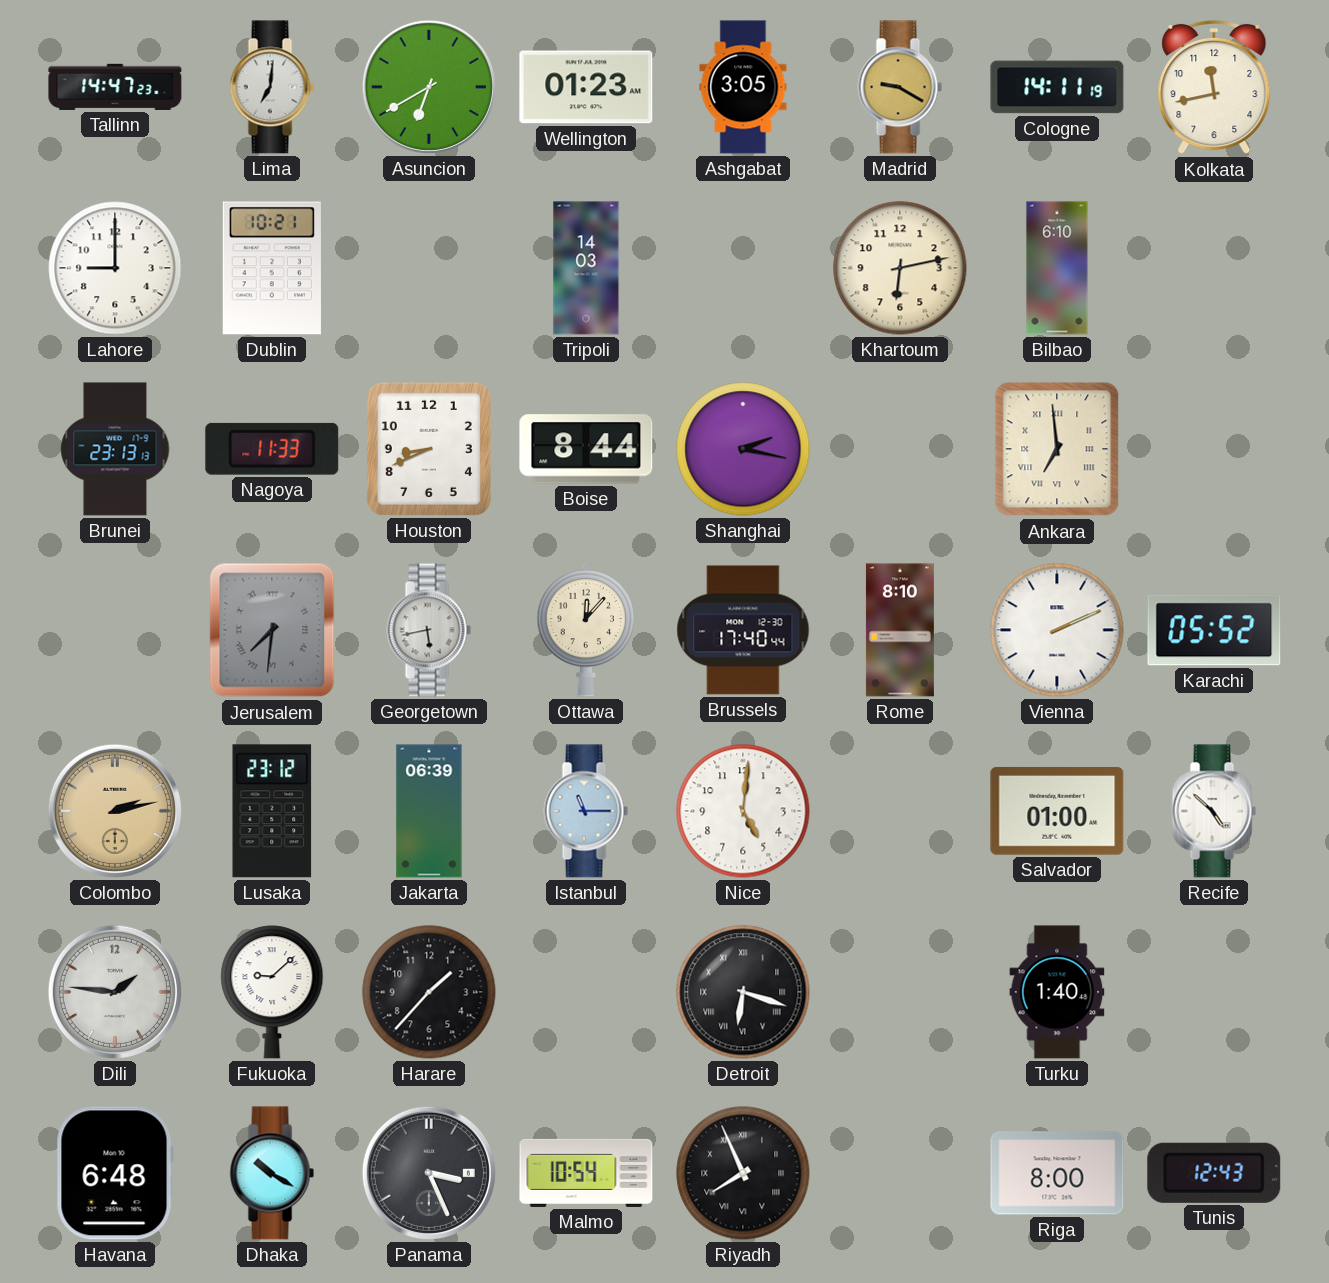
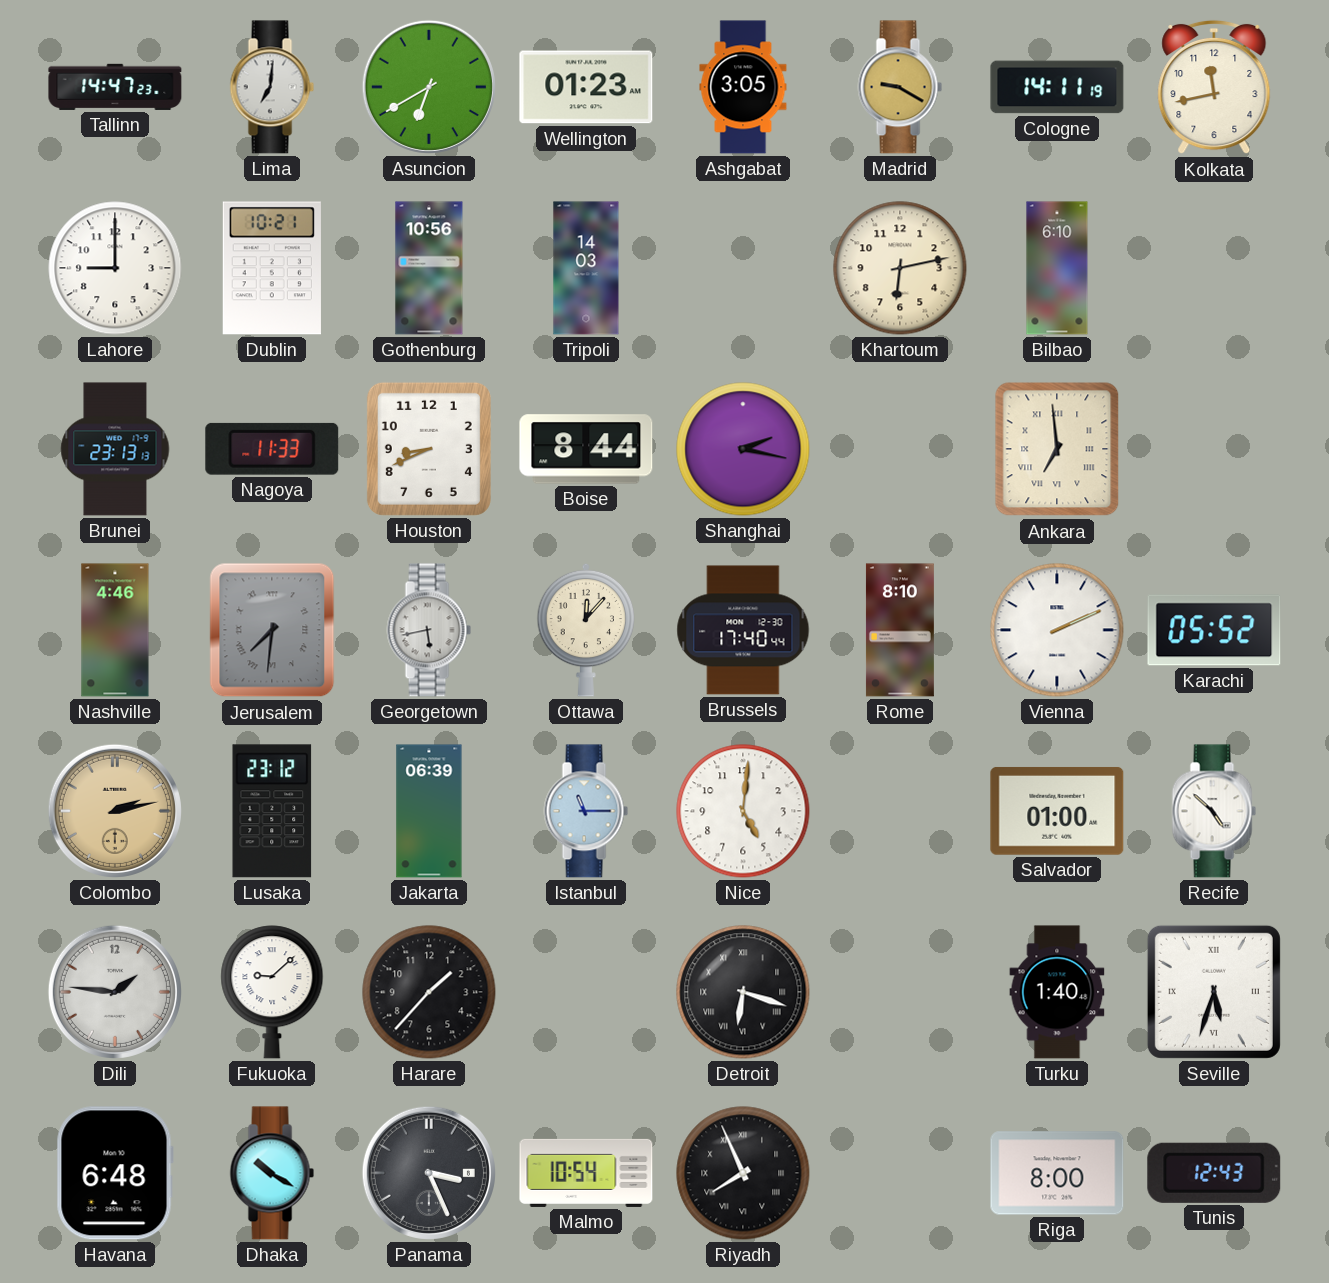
Gothenburg: none -> 10:56
Nashville: none -> 4:46
Seville: none -> 5:33
